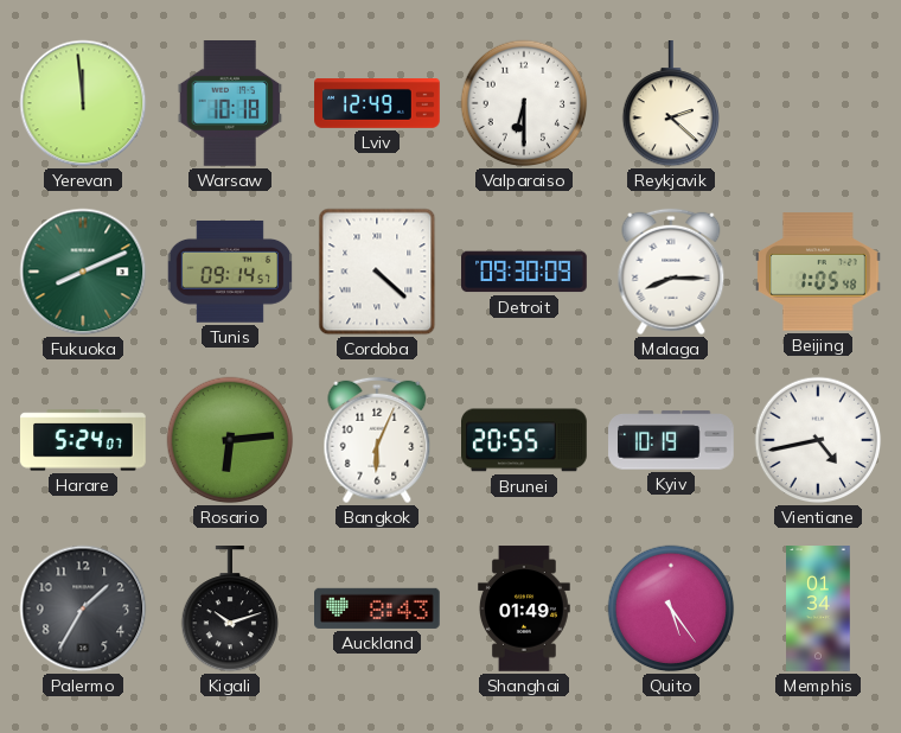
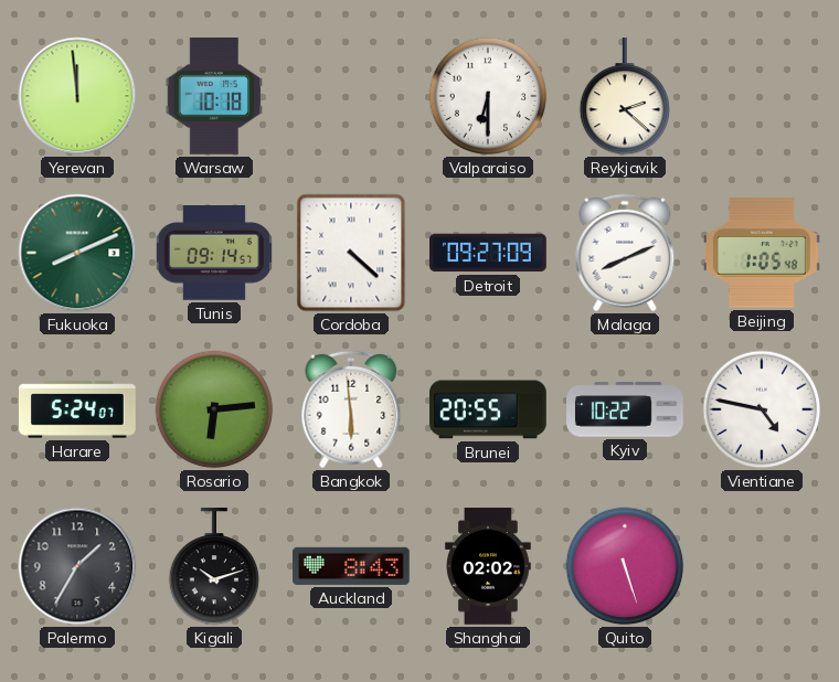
Lviv: 12:49 -> none
Detroit: 09:30 -> 09:27
Malaga: 8:15 -> 8:11
Bangkok: 6:04 -> 5:59
Kyiv: 10:19 -> 10:22
Vientiane: 4:43 -> 4:47
Shanghai: 01:49 -> 02:02
Quito: 5:24 -> 5:27
Memphis: 01:34 -> none
